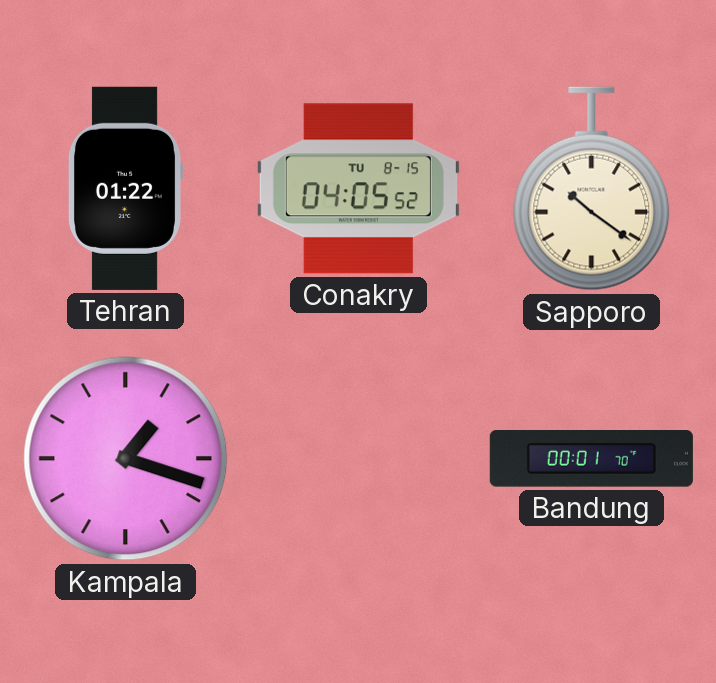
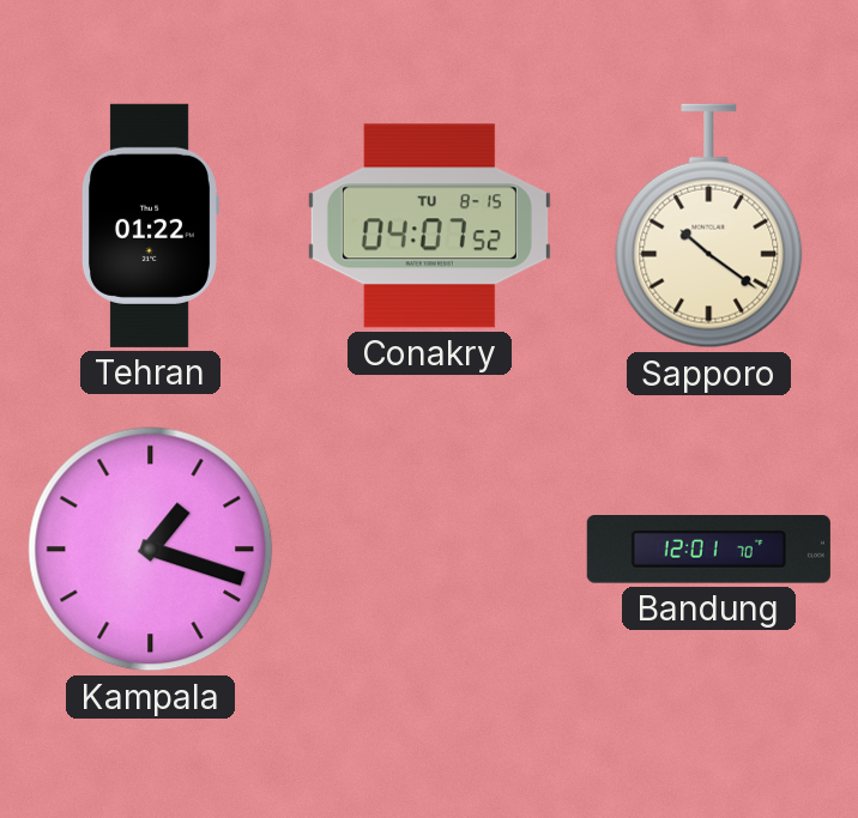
Conakry: 04:05 -> 04:07
Bandung: 00:01 -> 12:01
